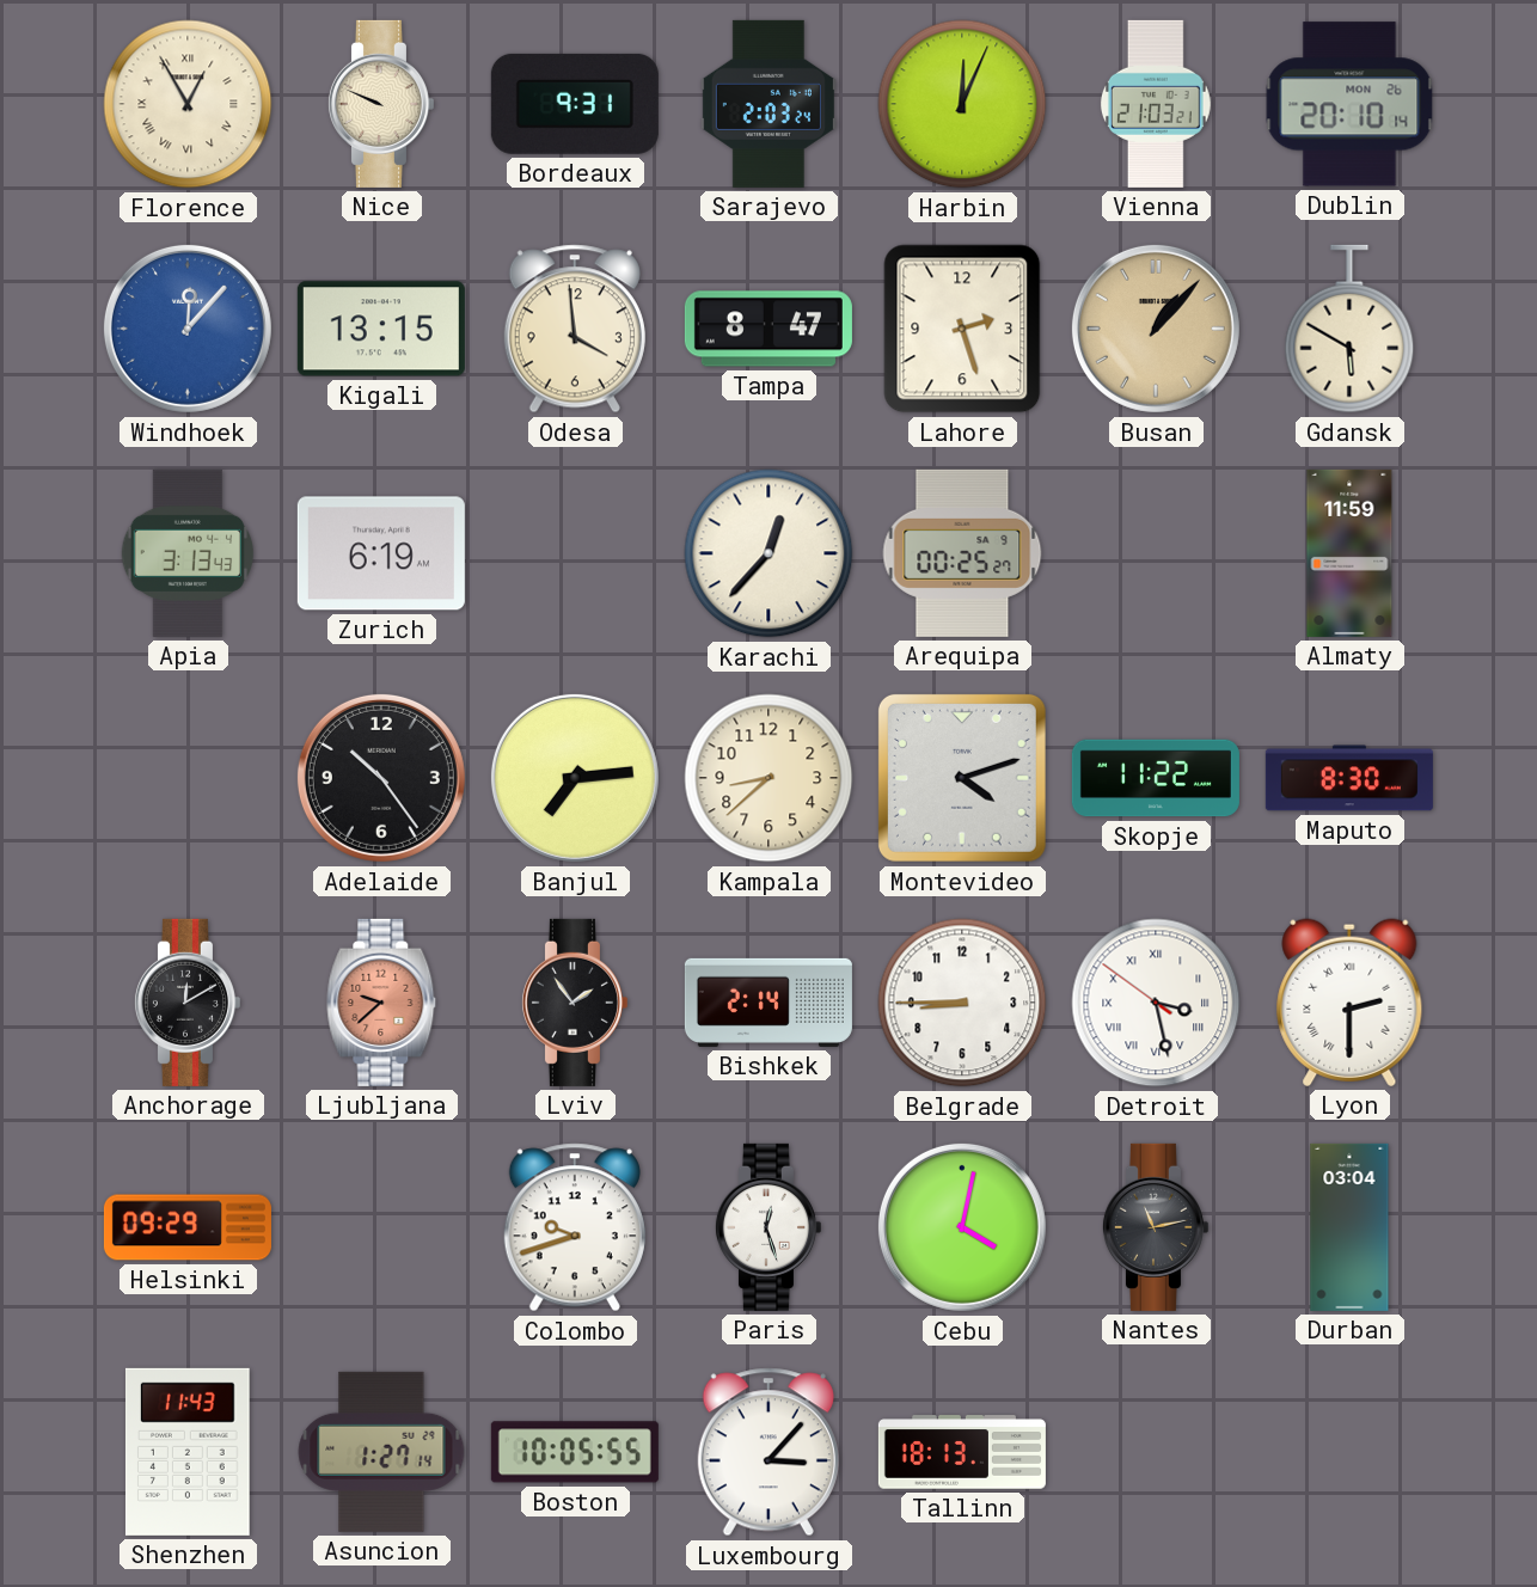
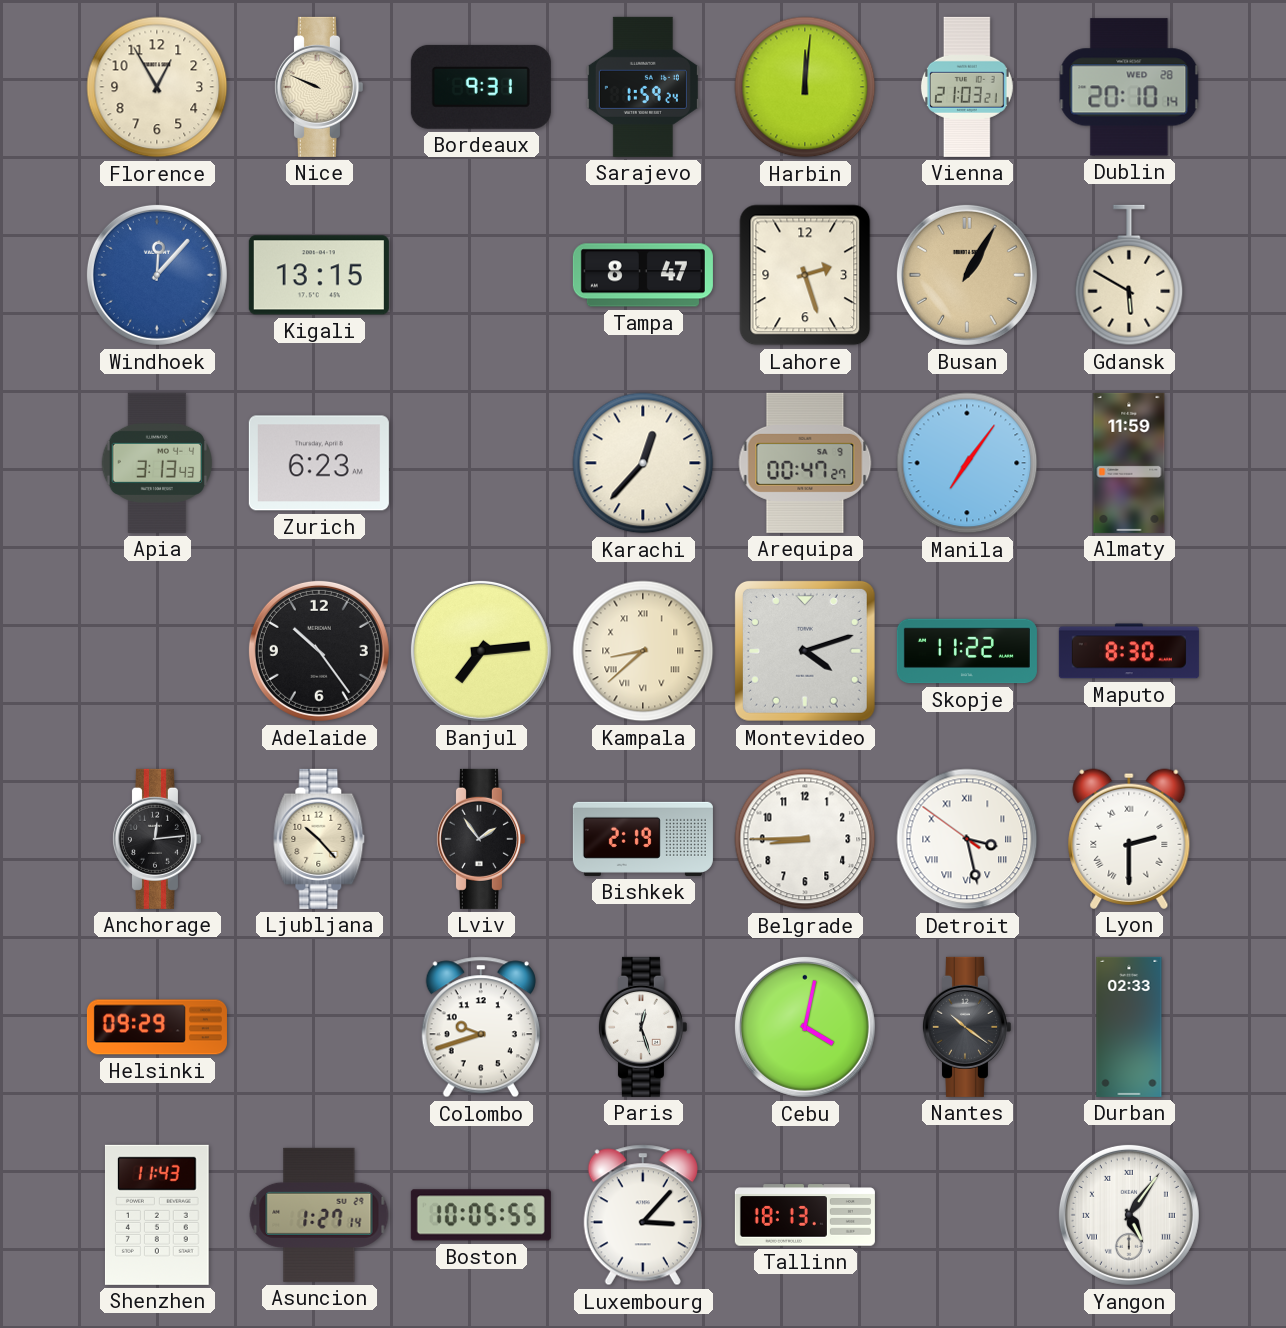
Florence numerals: Roman -> Arabic
Sarajevo: 2:03 -> 1:59
Harbin: 12:04 -> 12:01
Dublin date: MON 26 -> WED 28
Odesa: 3:59 -> none
Busan: 1:07 -> 1:05
Zurich: 6:19 -> 6:23
Arequipa: 00:25 -> 00:47
Manila: none -> 7:06
Kampala numerals: Arabic -> Roman
Anchorage: 12:10 -> 12:14
Ljubljana: 9:38 -> 10:23
Ljubljana dial: salmon -> cream
Bishkek: 2:14 -> 2:19
Nantes: 11:13 -> 10:21
Durban: 03:04 -> 02:33
Yangon: none -> 5:06
